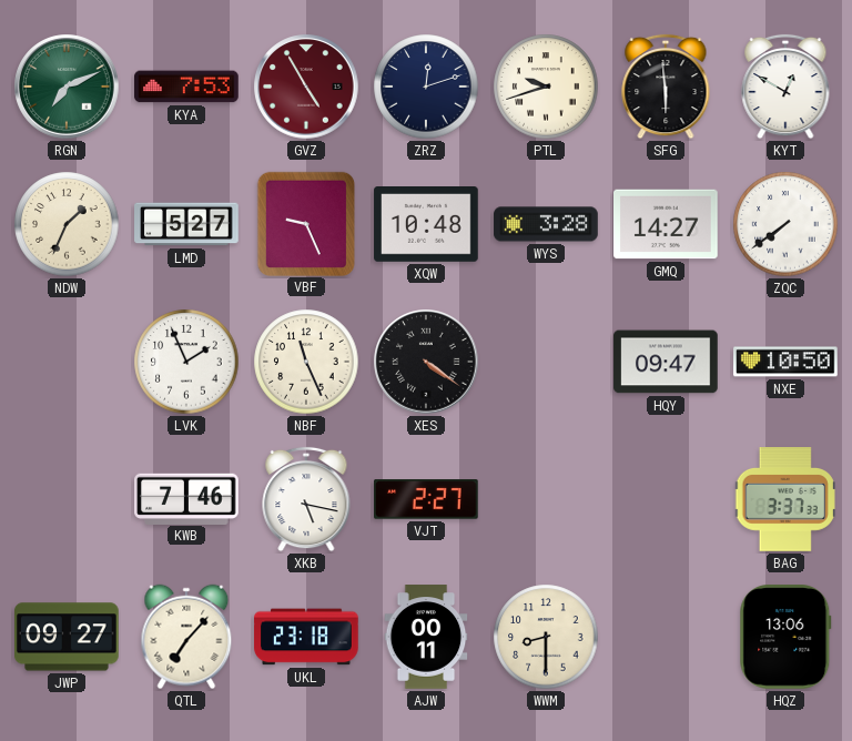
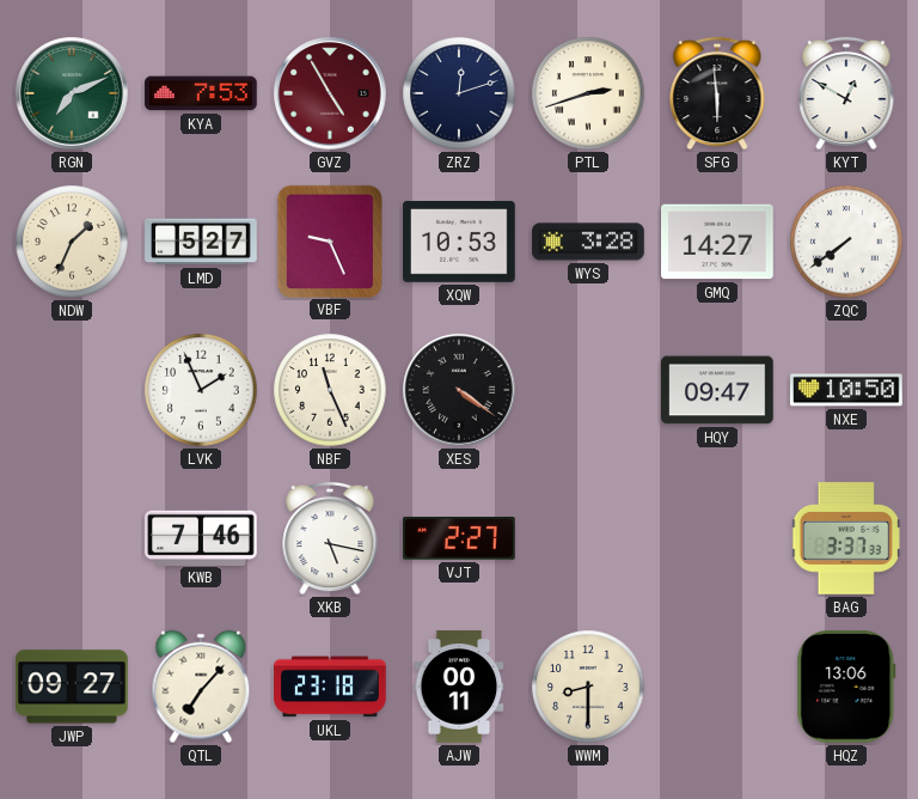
PTL: 9:42 -> 2:42
XQW: 10:48 -> 10:53
